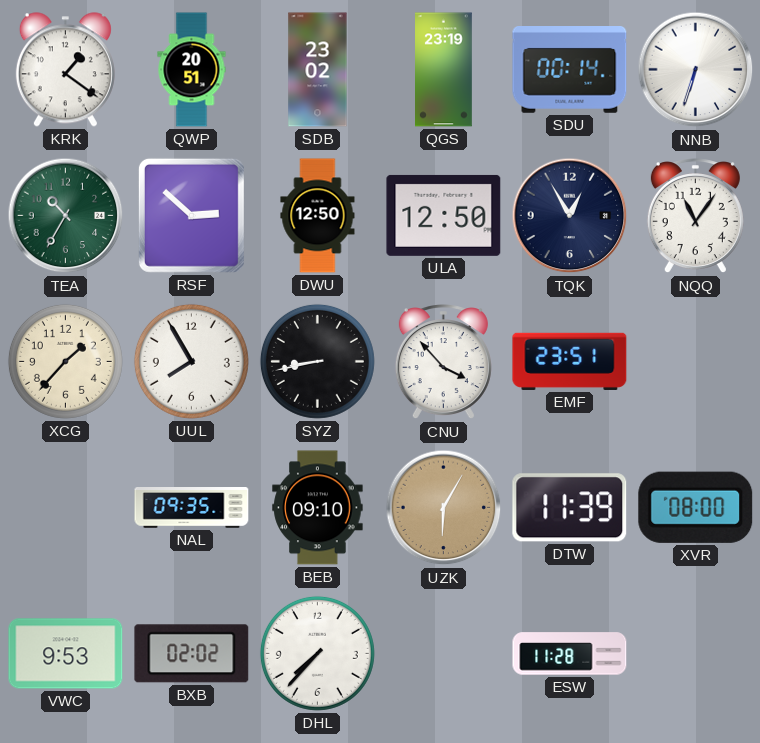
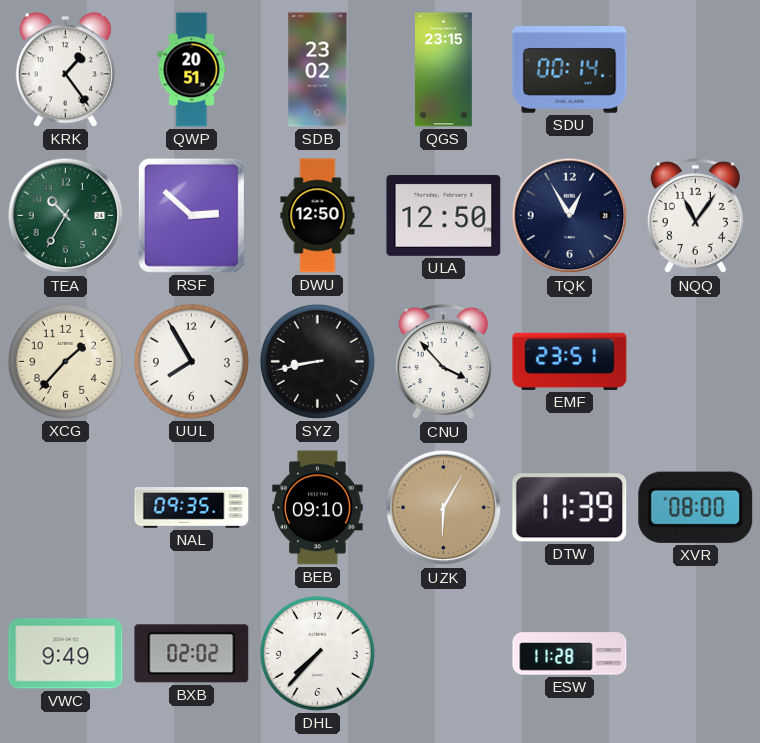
KRK: 1:21 -> 1:24
QGS: 23:19 -> 23:15
NNB: 6:33 -> none
VWC: 9:53 -> 9:49
